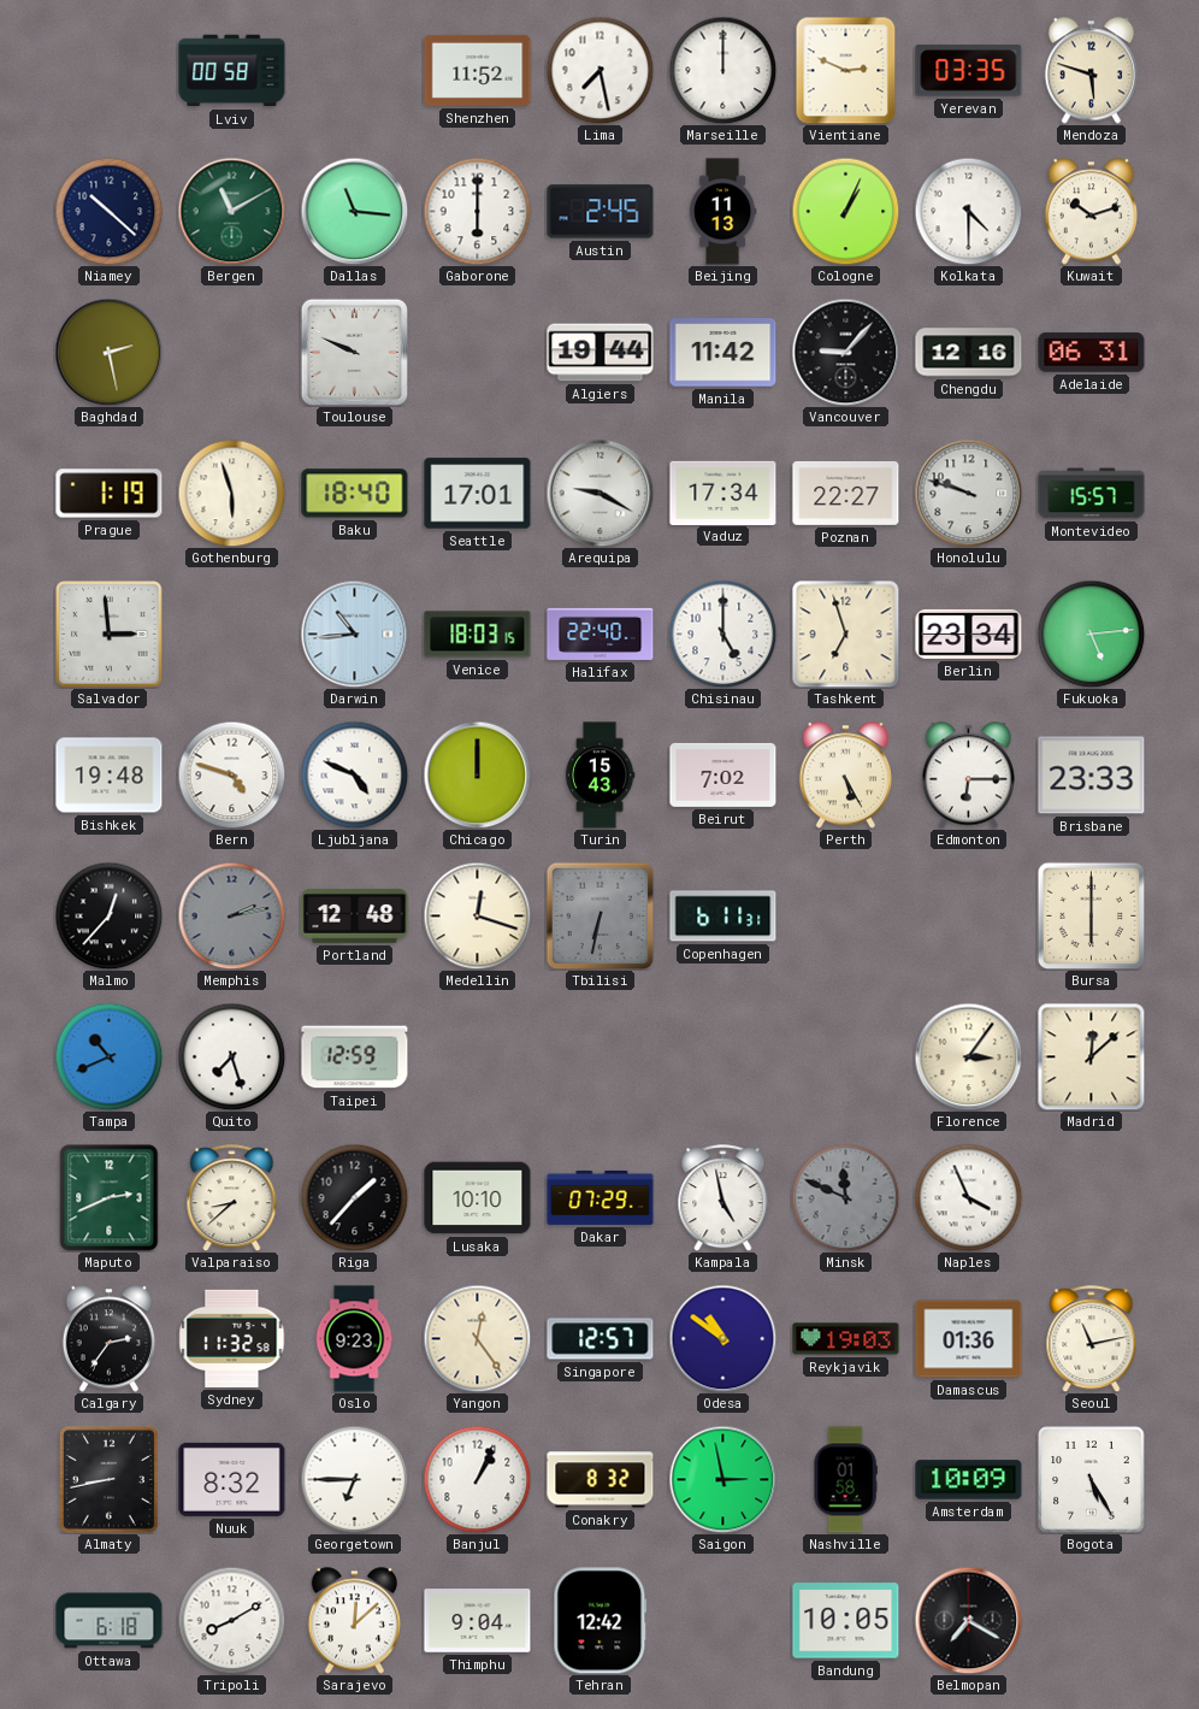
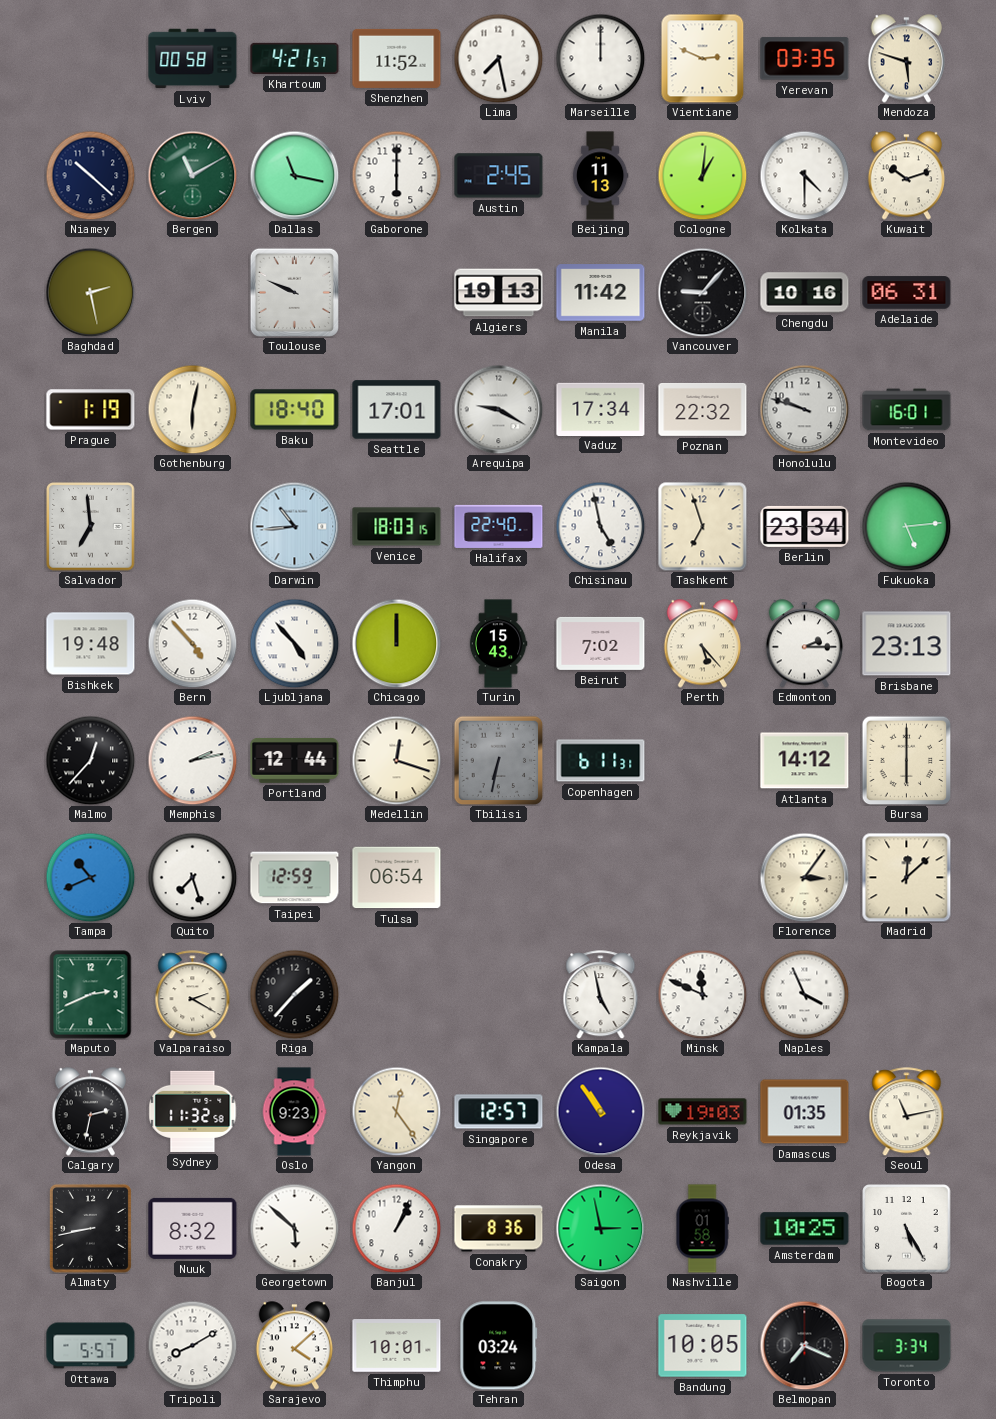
Khartoum: none -> 4:21
Dallas: 11:16 -> 11:17
Cologne: 1:04 -> 1:01
Algiers: 19:44 -> 19:13
Chengdu: 12:16 -> 10:16
Gothenburg: 5:57 -> 6:02
Poznan: 22:27 -> 22:32
Montevideo: 15:57 -> 16:01
Salvador: 2:59 -> 6:59
Chisinau: 5:00 -> 4:58
Bern: 4:48 -> 4:53
Ljubljana: 4:49 -> 4:53
Perth: 5:25 -> 5:23
Edmonton: 6:15 -> 2:15
Brisbane: 23:33 -> 23:13
Memphis dial: grey -> white
Portland: 12:48 -> 12:44
Atlanta: none -> 14:12
Tulsa: none -> 06:54
Valparaiso: 8:38 -> 2:20
Lusaka: 10:10 -> none
Dakar: 07:29 -> none
Minsk dial: grey -> white
Calgary: 2:36 -> 2:32
Odesa: 10:51 -> 10:54
Damascus: 01:36 -> 01:35
Georgetown: 6:45 -> 5:52
Conakry: 8:32 -> 8:36
Amsterdam: 10:09 -> 10:25
Ottawa: 6:18 -> 5:57
Sarajevo: 12:08 -> 4:08
Thimphu: 9:04 -> 10:01
Tehran: 12:42 -> 03:24
Belmopan: 7:20 -> 7:19
Toronto: none -> 3:34
